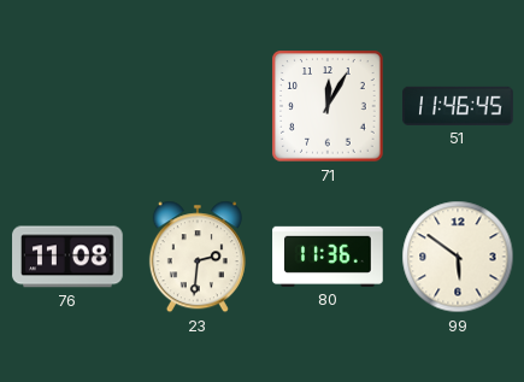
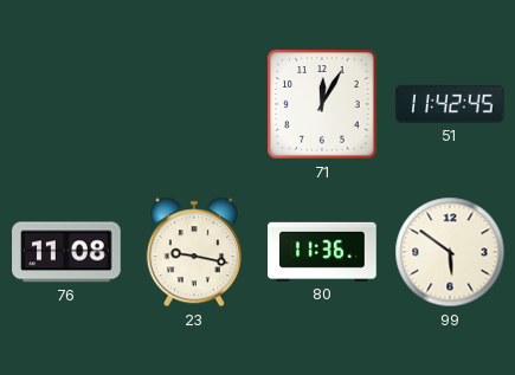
51: 11:46 -> 11:42
23: 2:31 -> 9:17
